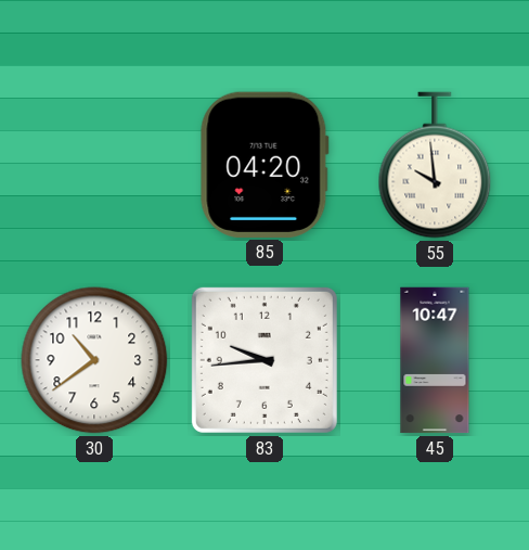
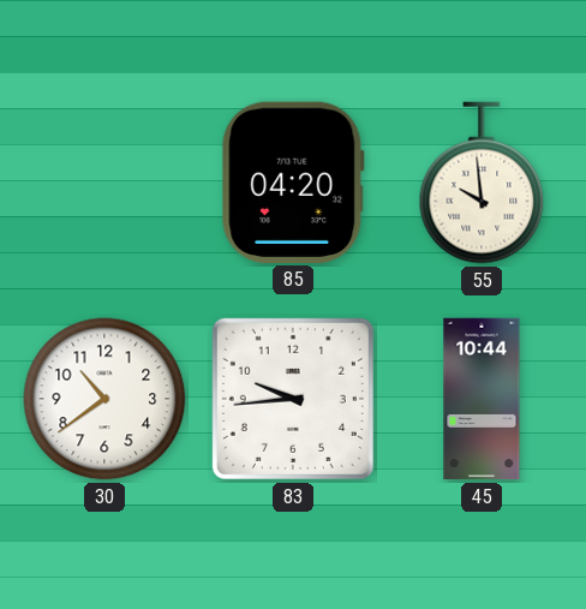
45: 10:47 -> 10:44
